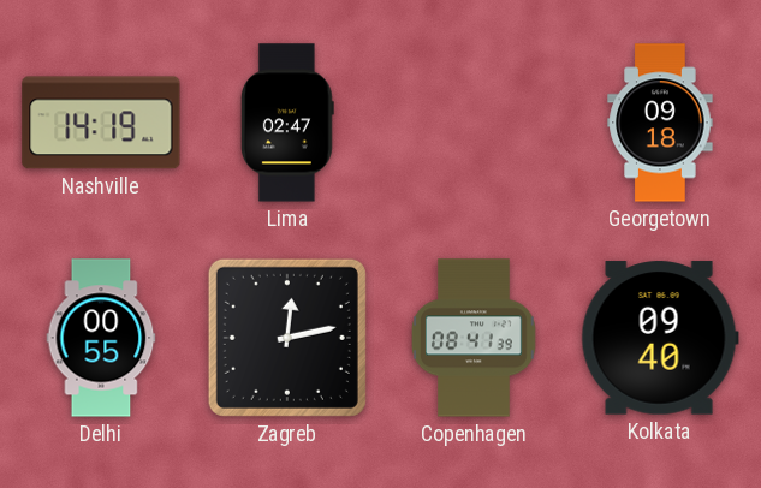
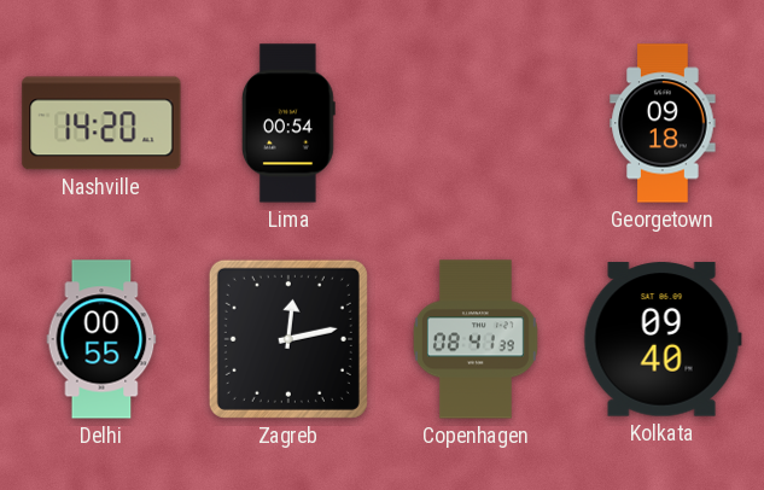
Nashville: 14:19 -> 14:20
Lima: 02:47 -> 00:54
